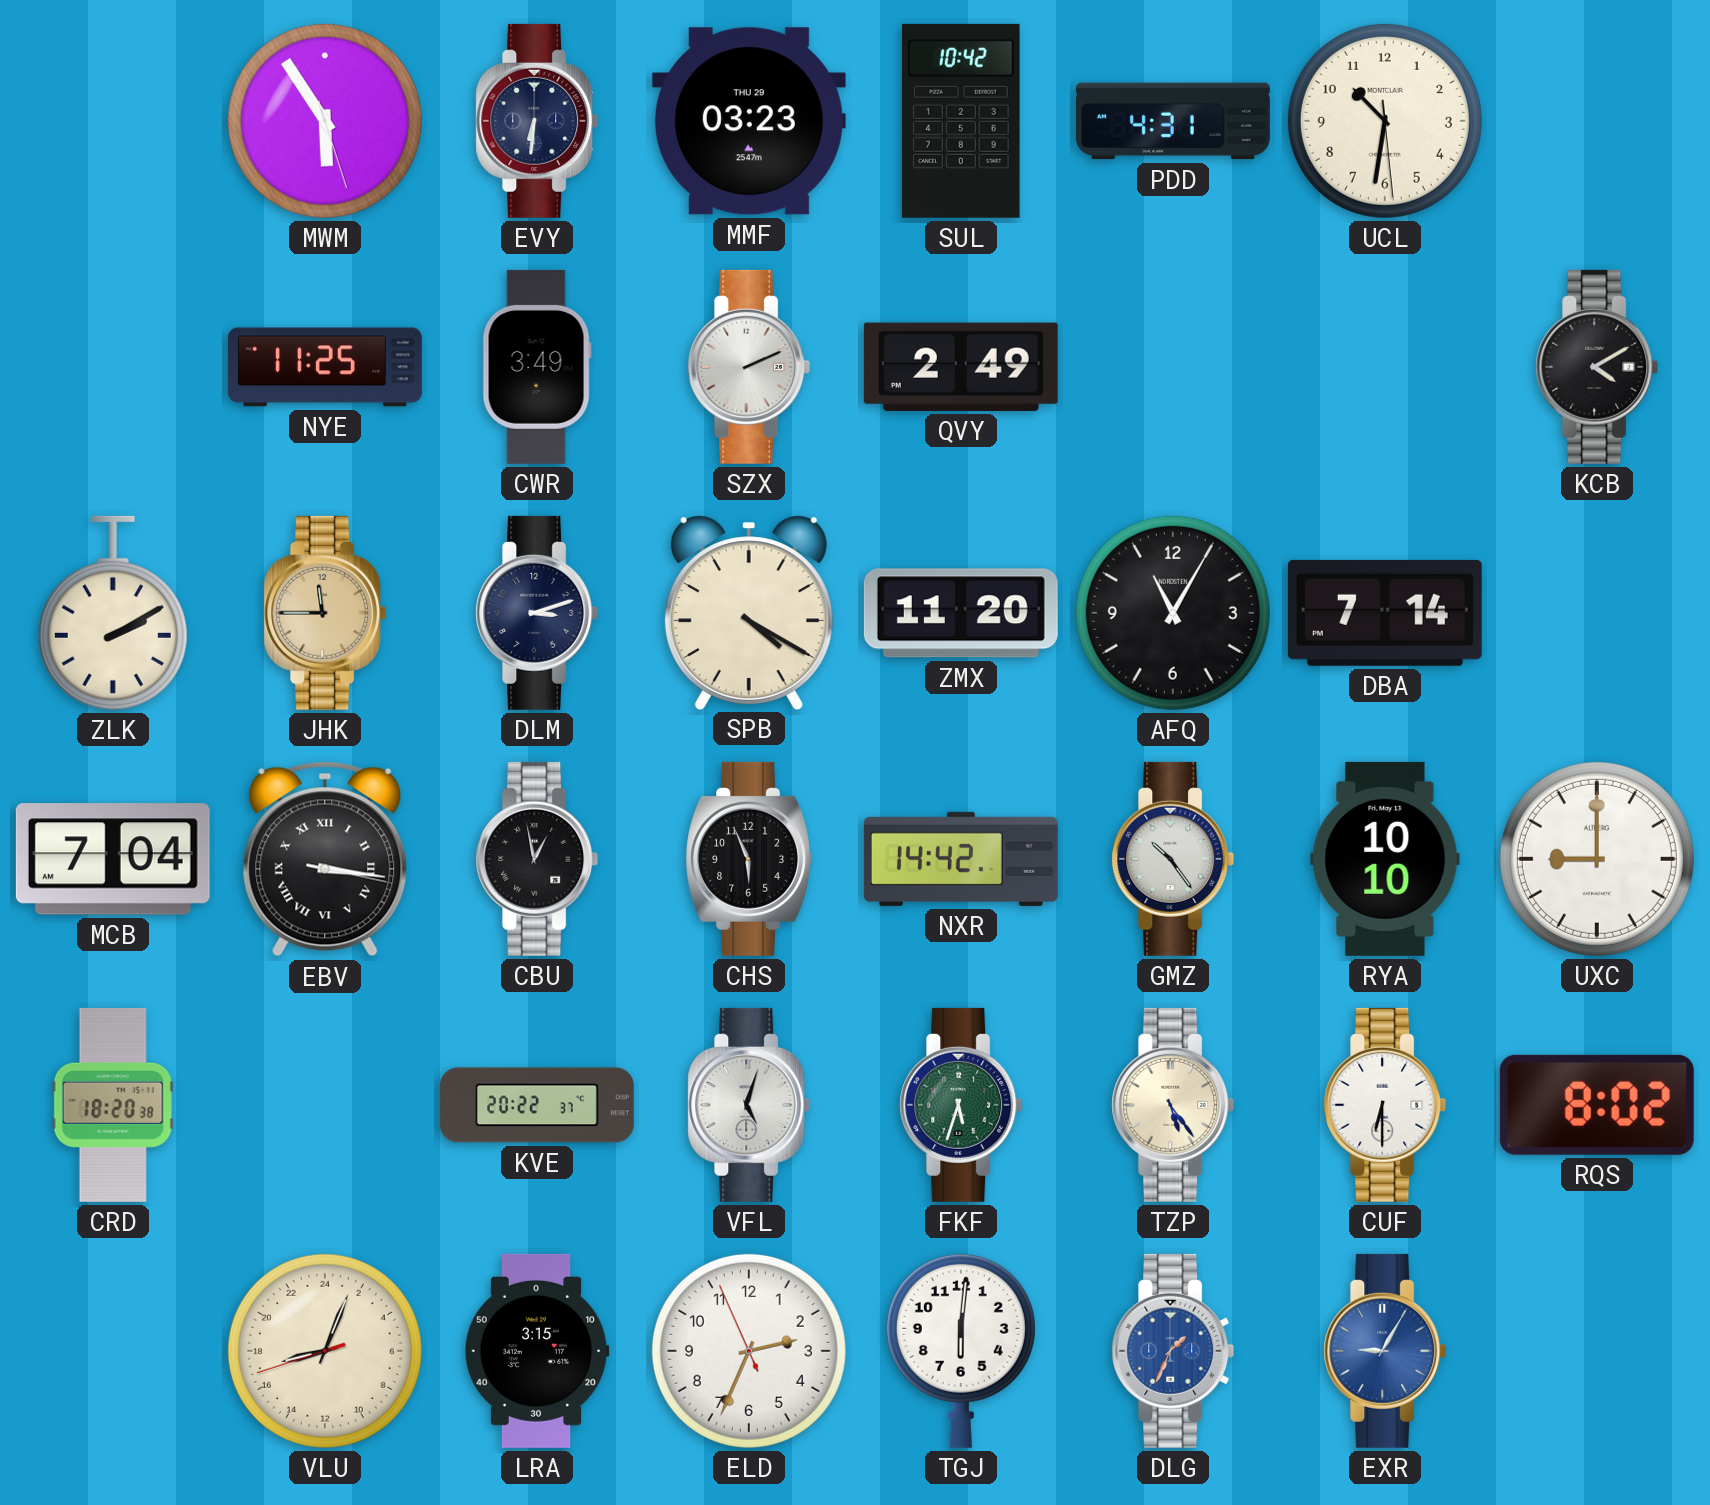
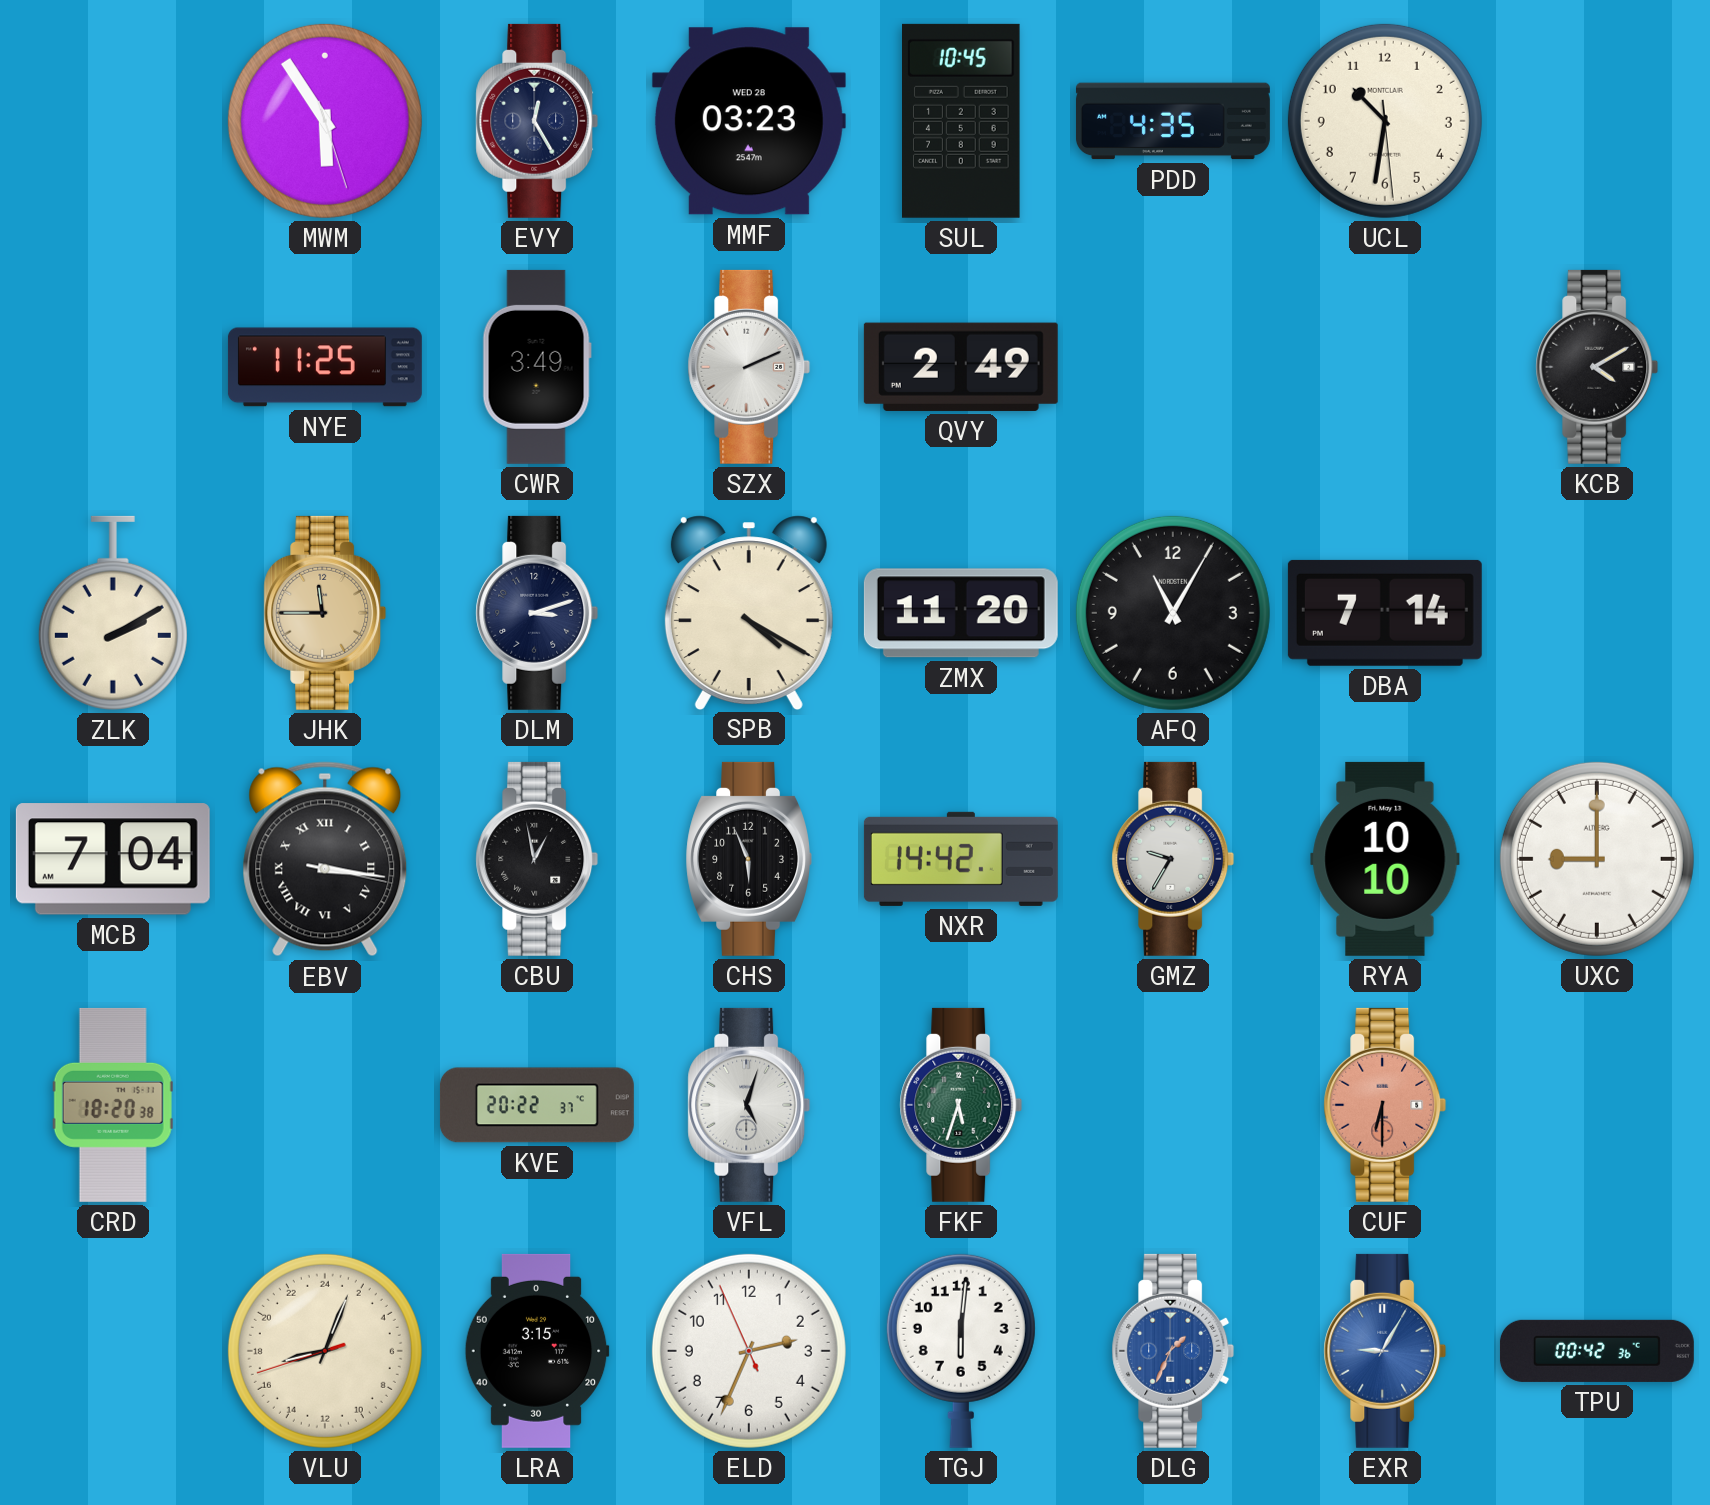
EVY: 6:31 -> 12:25
MMF date: THU 29 -> WED 28
SUL: 10:42 -> 10:45
PDD: 4:31 -> 4:35
GMZ: 10:24 -> 9:35
TZP: 5:24 -> none
CUF dial: white -> salmon
RQS: 8:02 -> none
TPU: none -> 00:42
